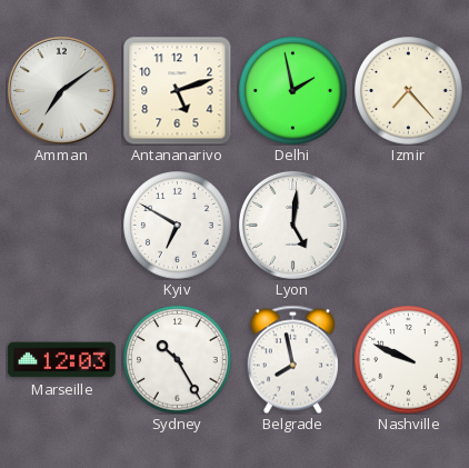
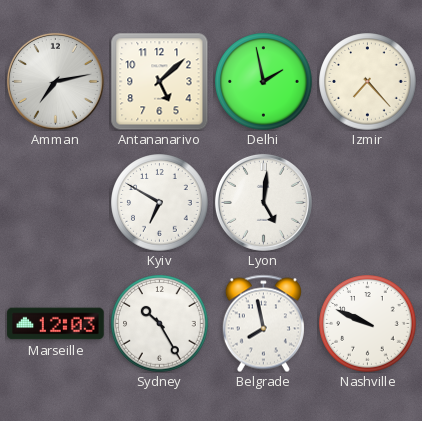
Amman: 7:09 -> 7:13
Antananarivo: 5:12 -> 5:08
